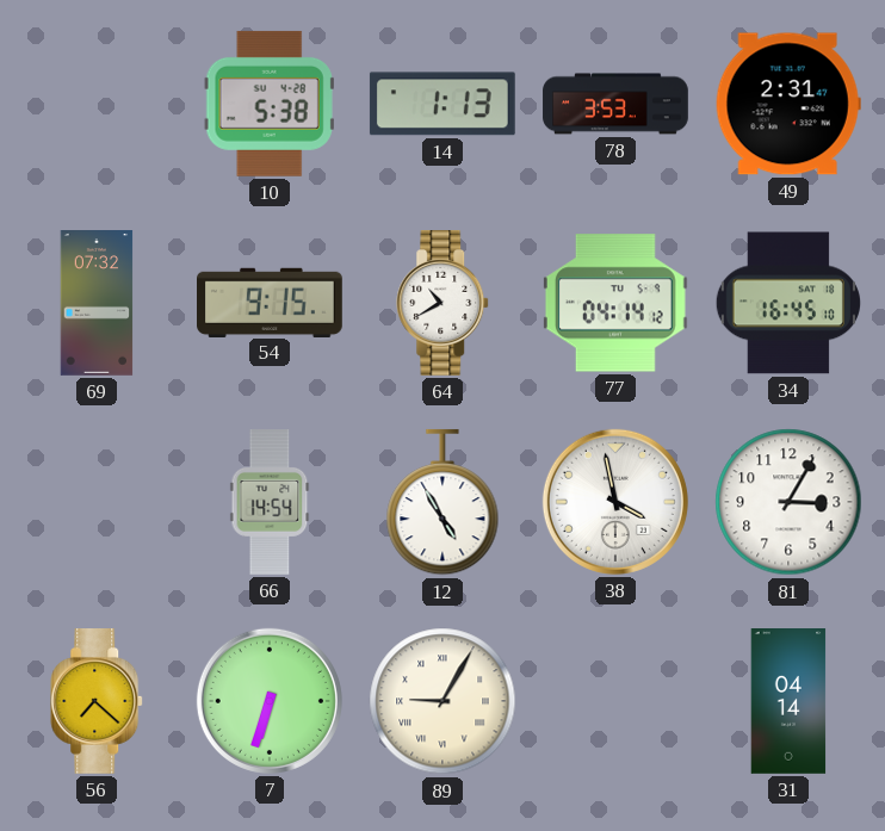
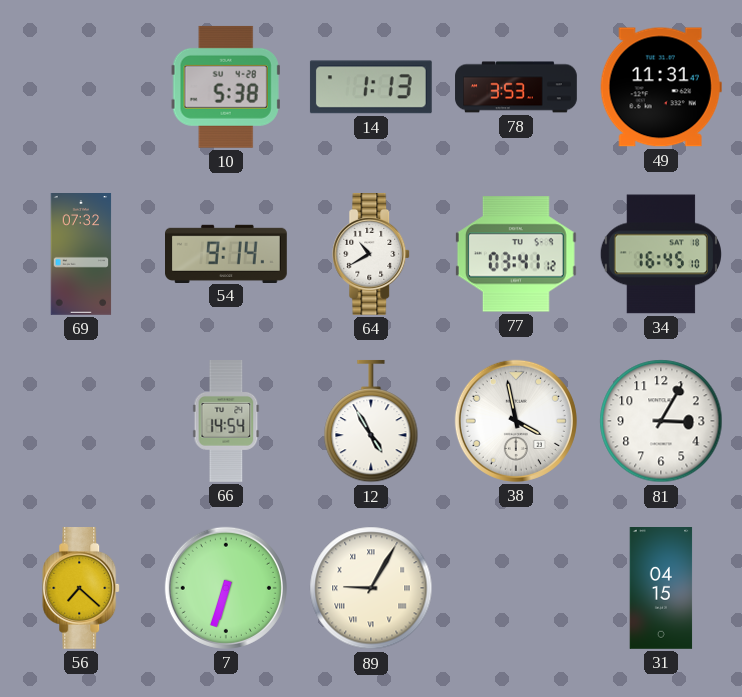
49: 2:31 -> 11:31
54: 9:15 -> 9:14
77: 04:14 -> 03:41
31: 04:14 -> 04:15
